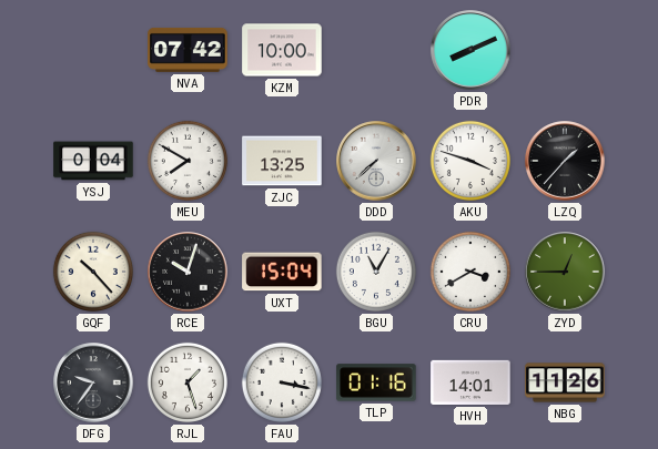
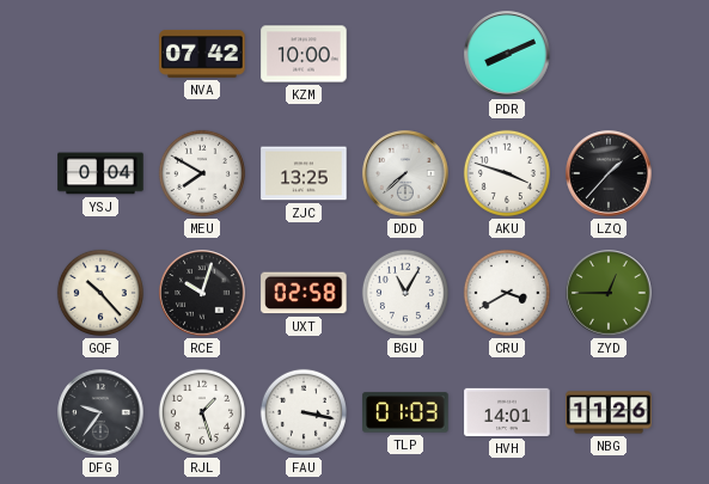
UXT: 15:04 -> 02:58
TLP: 01:16 -> 01:03
